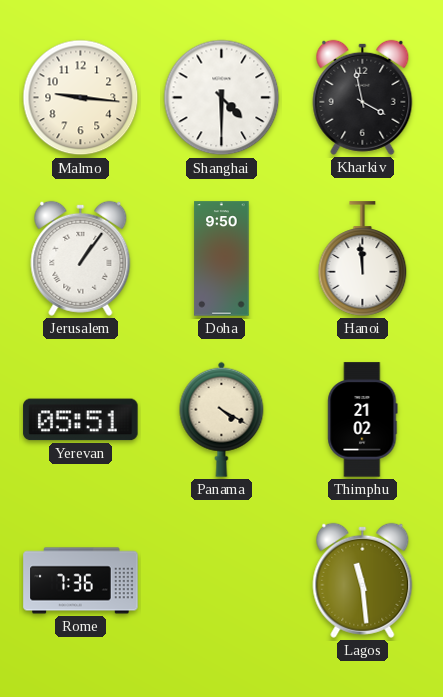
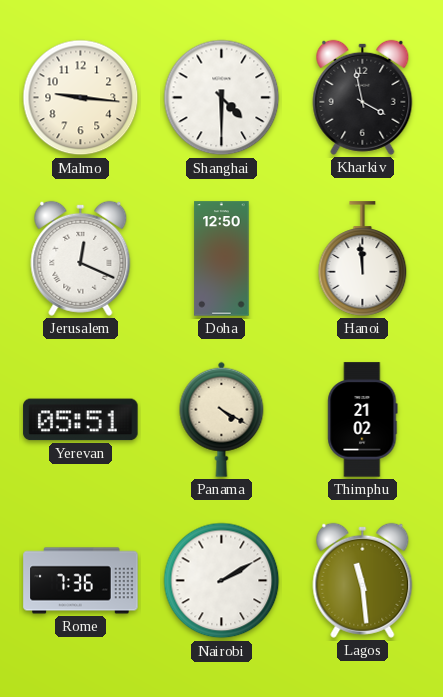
Jerusalem: 1:06 -> 12:19
Doha: 9:50 -> 12:50
Nairobi: none -> 2:10
